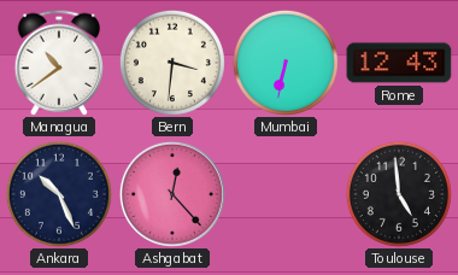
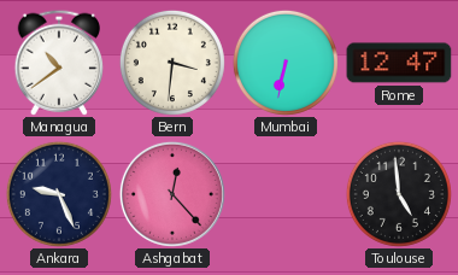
Rome: 12:43 -> 12:47
Ankara: 10:26 -> 9:26
